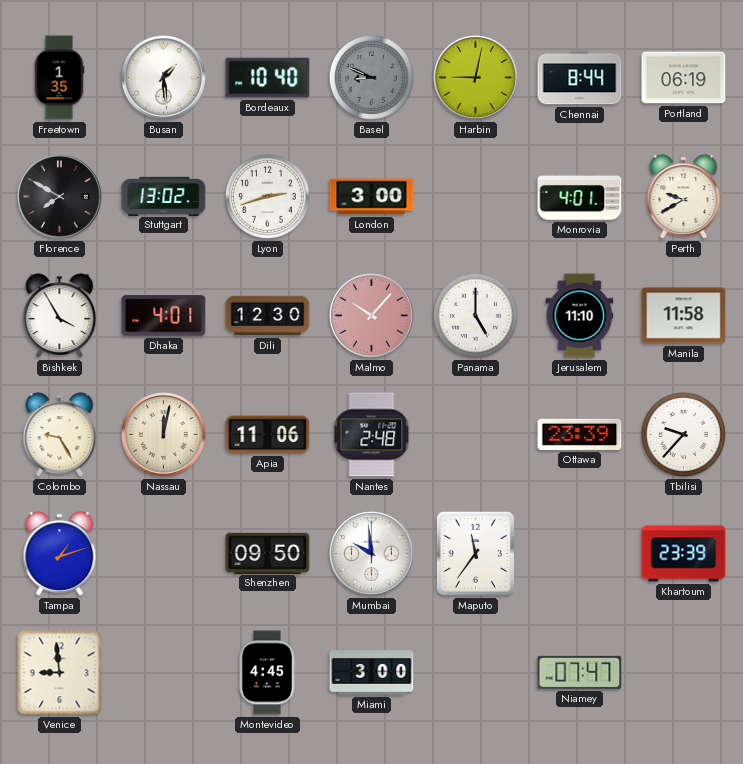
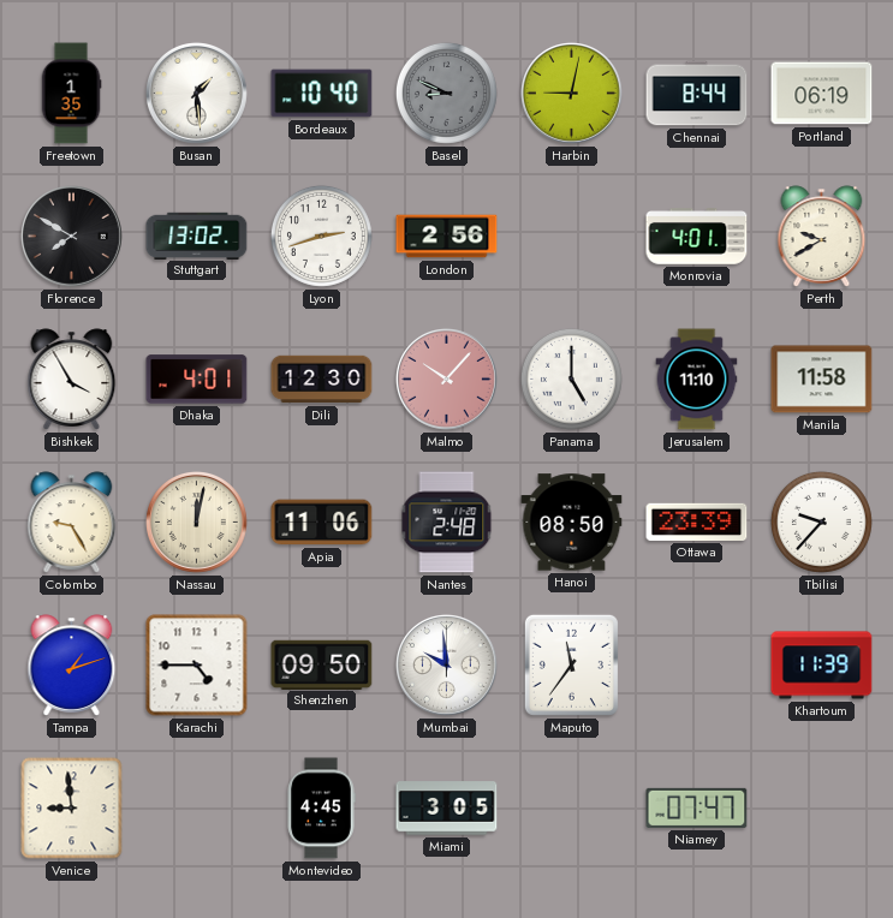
London: 3:00 -> 2:56
Hanoi: none -> 08:50
Karachi: none -> 4:45
Khartoum: 23:39 -> 11:39
Miami: 3:00 -> 3:05
